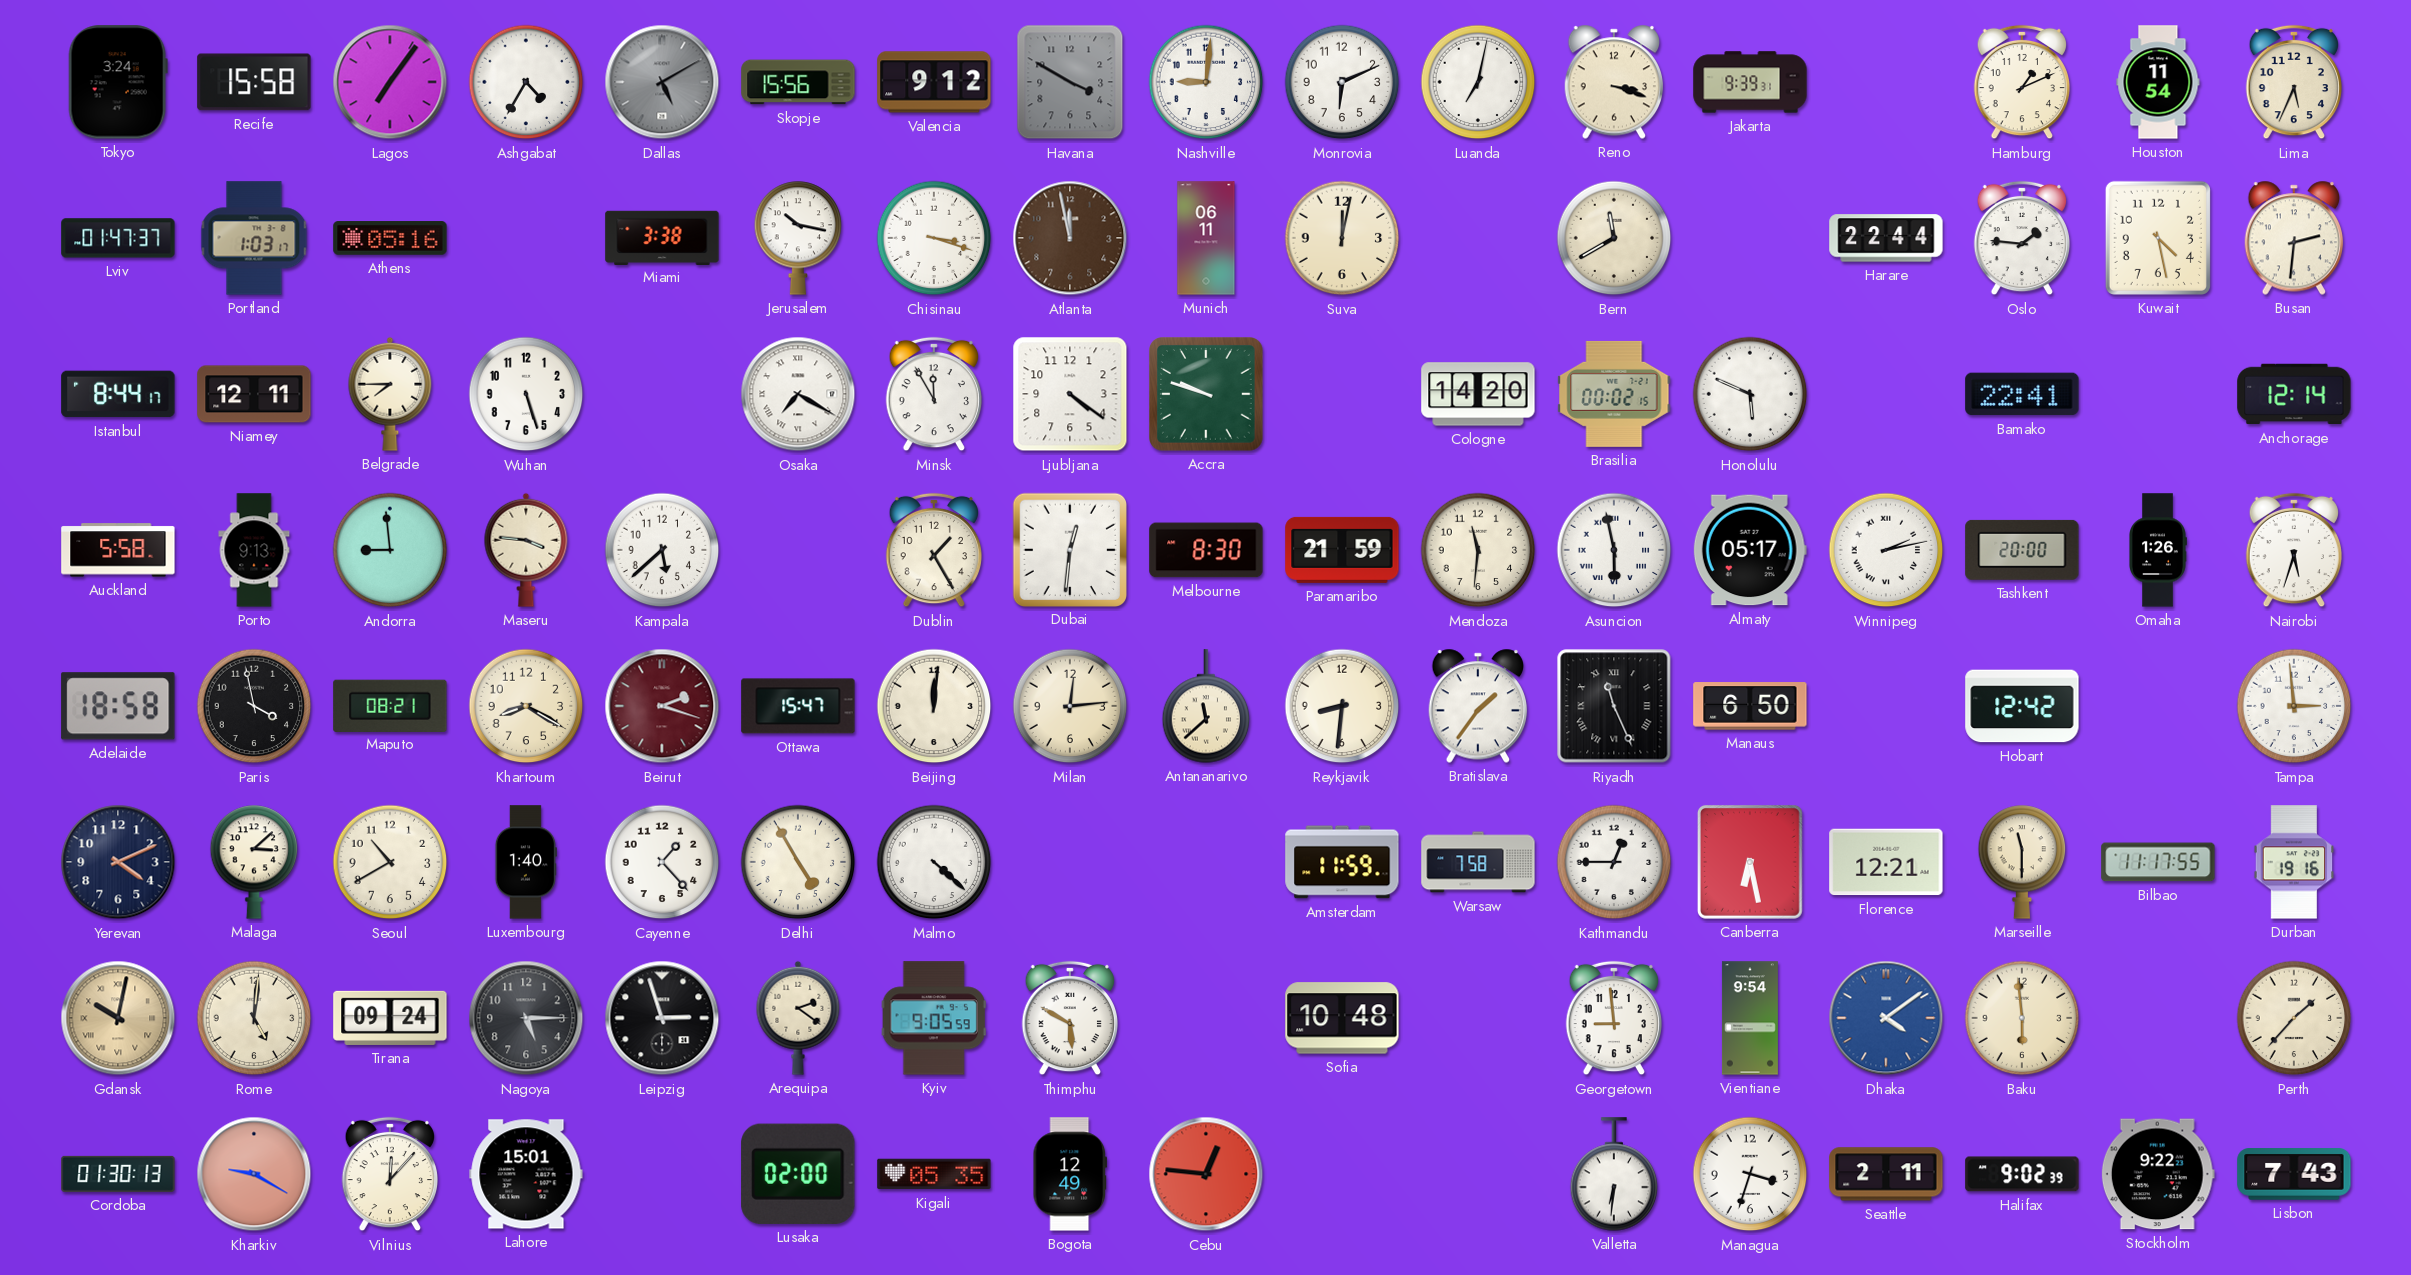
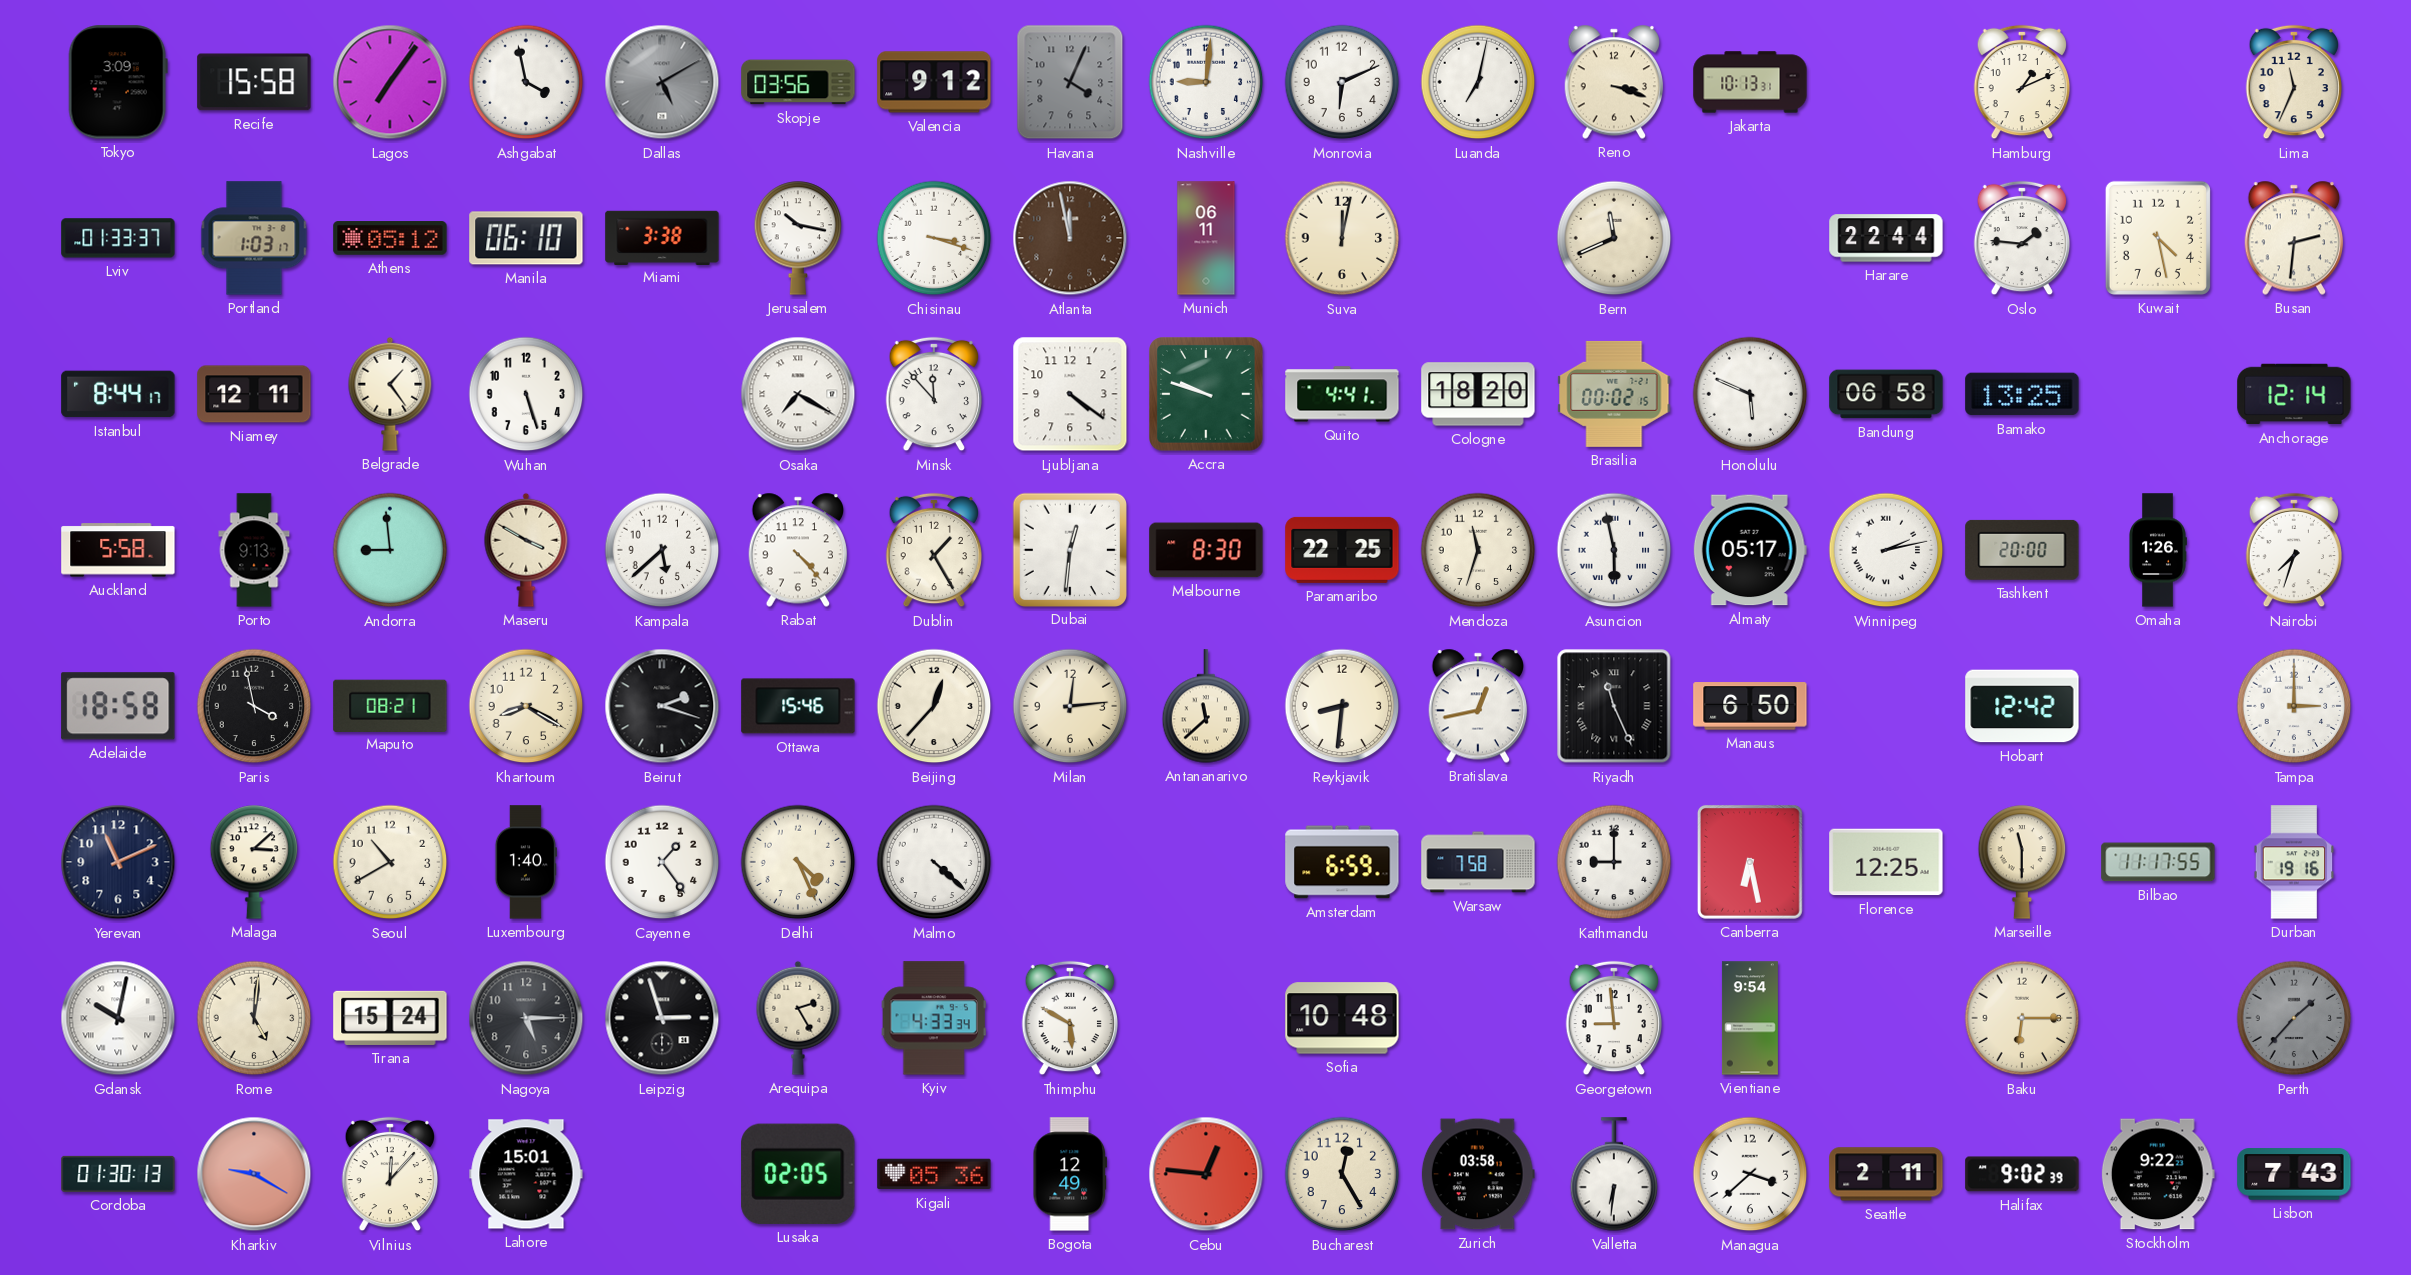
Tokyo: 3:24 -> 3:09
Ashgabat: 4:35 -> 3:58
Skopje: 15:56 -> 03:56
Havana: 3:50 -> 4:04
Jakarta: 9:39 -> 10:13
Houston: 11:54 -> none
Lima: 5:34 -> 11:34
Lviv: 01:47 -> 01:33
Athens: 05:16 -> 05:12
Manila: none -> 06:10
Bern: 11:40 -> 11:41
Belgrade: 7:45 -> 1:24
Minsk: 11:55 -> 11:53
Quito: none -> 4:41
Cologne: 14:20 -> 18:20
Bandung: none -> 06:58
Bamako: 22:41 -> 13:25
Maseru: 3:46 -> 3:50
Rabat: none -> 4:23
Paramaribo: 21:59 -> 22:25
Mendoza: 11:31 -> 11:33
Nairobi: 5:33 -> 7:33
Beirut dial: burgundy -> black
Ottawa: 15:47 -> 15:46
Beijing: 12:01 -> 12:37
Bratislava: 1:36 -> 12:43
Tampa: 2:59 -> 3:00
Yerevan: 4:11 -> 11:11
Cayenne: 1:23 -> 1:24
Delhi: 4:55 -> 4:26
Amsterdam: 11:59 -> 6:59
Kathmandu: 12:45 -> 9:00
Florence: 12:21 -> 12:25
Gdansk dial: champagne -> white
Tirana: 09:24 -> 15:24
Arequipa: 2:21 -> 2:25
Kyiv: 9:05 -> 4:33
Dhaka: 4:09 -> none
Baku: 5:59 -> 6:15
Perth dial: cream -> grey
Lusaka: 02:00 -> 02:05
Kigali: 05:35 -> 05:36
Bucharest: none -> 12:25
Zurich: none -> 03:58
Managua: 3:33 -> 3:38
